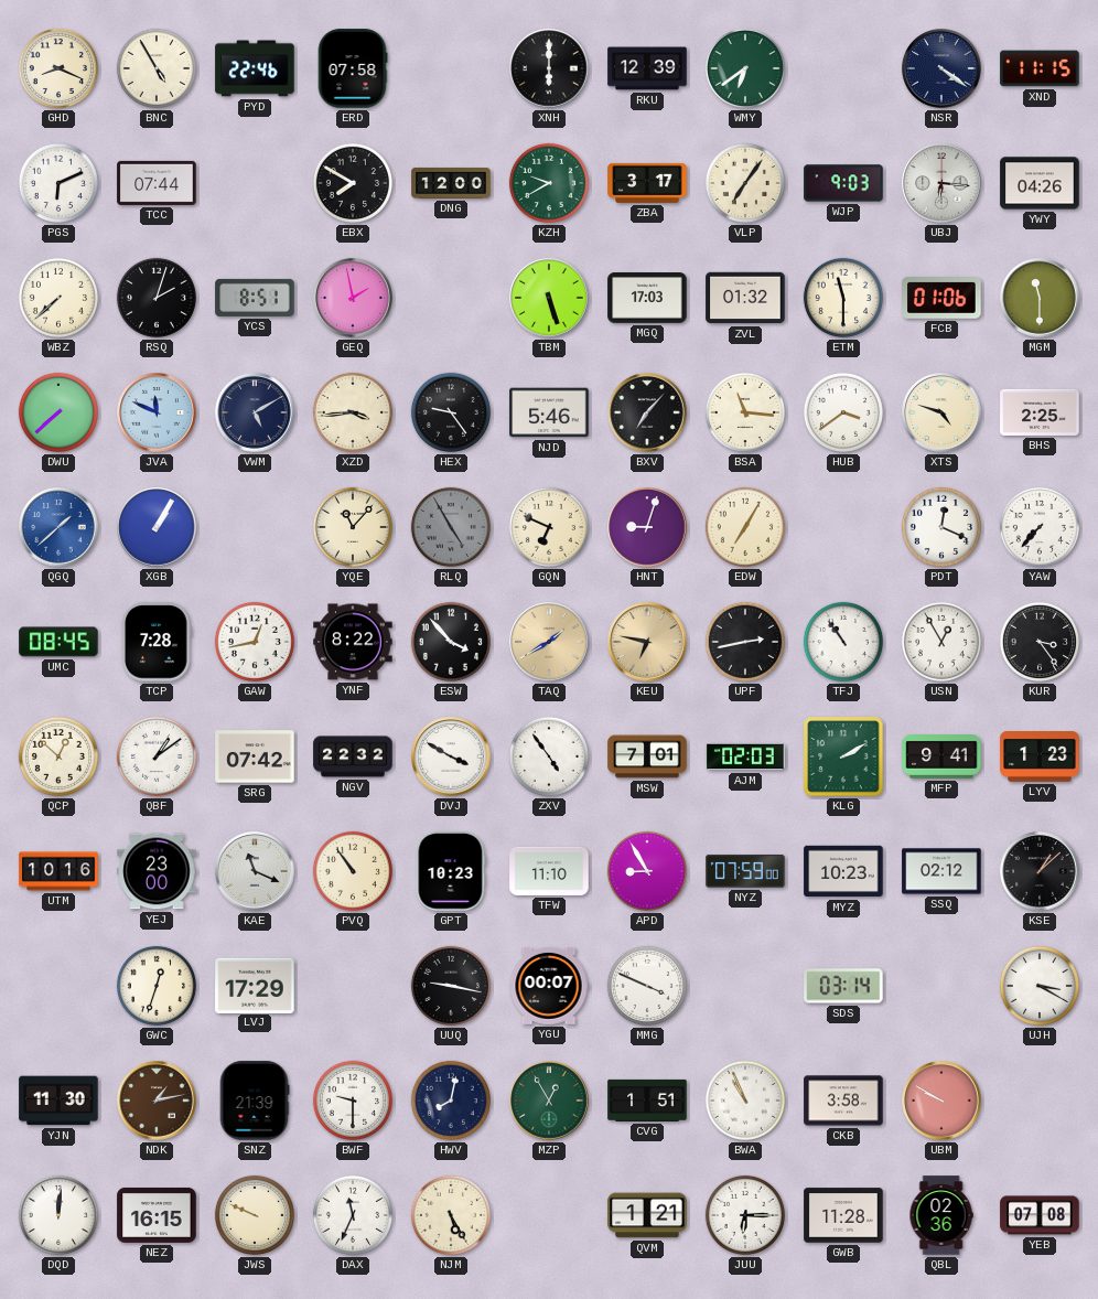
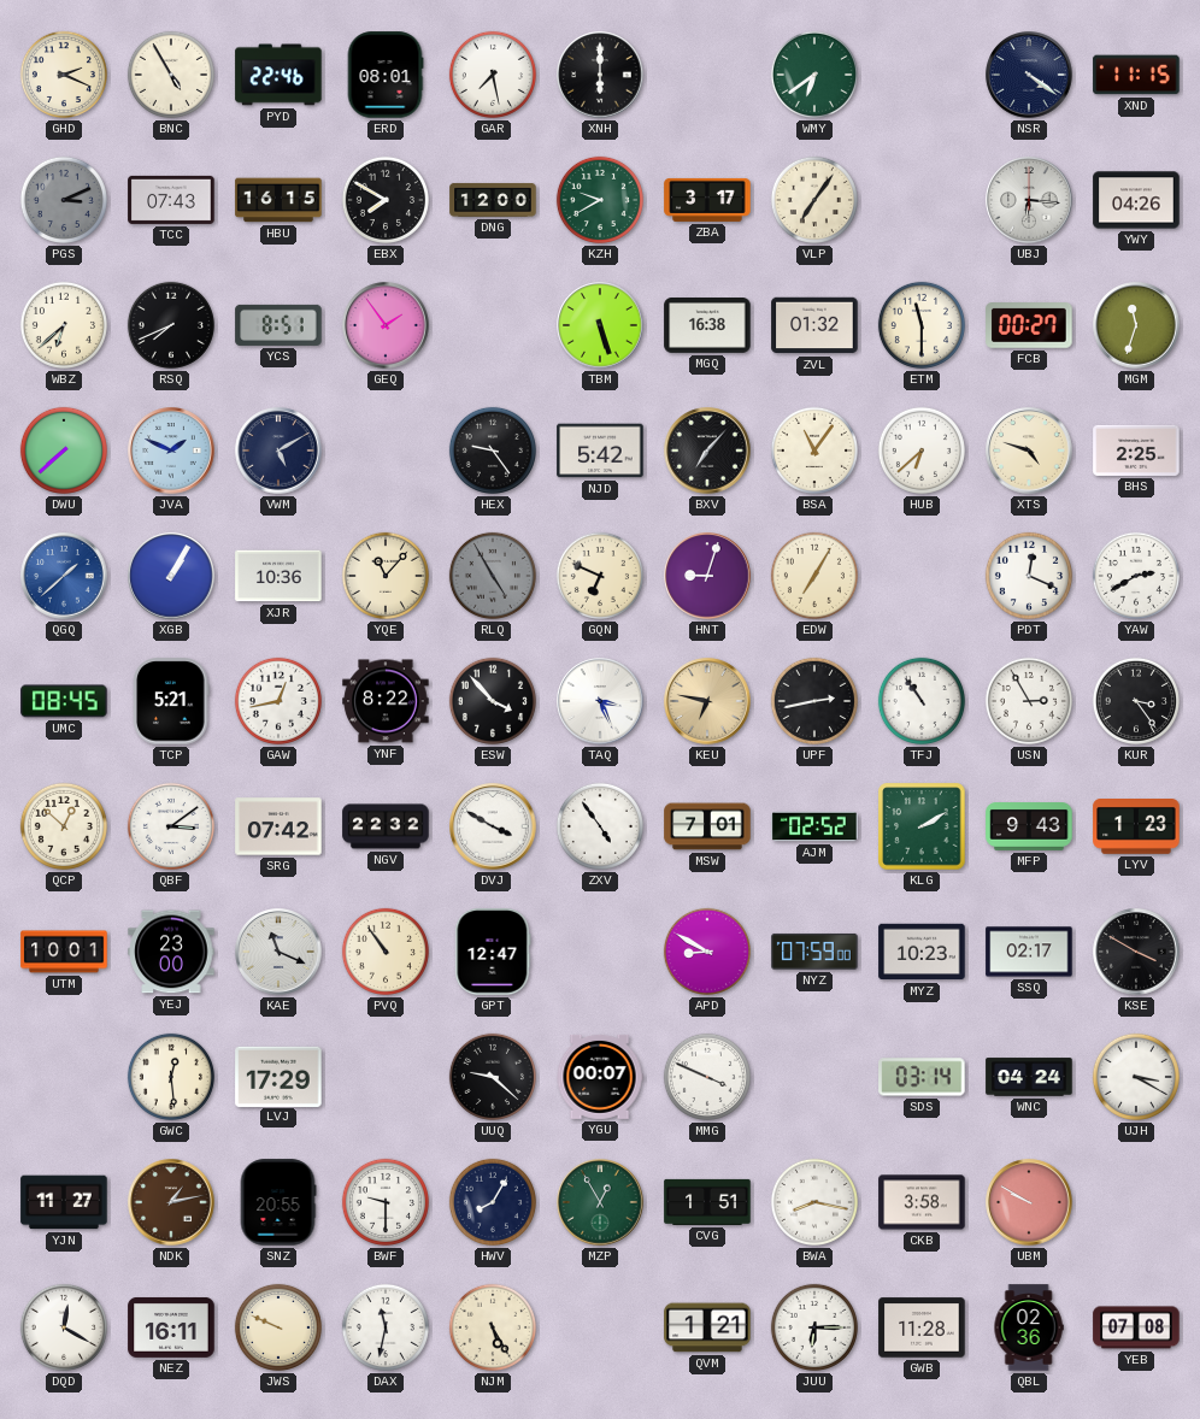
GHD: 8:19 -> 2:19
ERD: 07:58 -> 08:01
GAR: none -> 7:28
RKU: 12:39 -> none
PGS: 6:11 -> 3:11
PGS dial: white -> grey
TCC: 07:44 -> 07:43
HBU: none -> 16:15
WJP: 9:03 -> none
WBZ: 7:38 -> 6:38
RSQ: 2:03 -> 7:41
GEQ: 1:58 -> 1:54
MGQ: 17:03 -> 16:38
FCB: 01:06 -> 00:27
MGM: 11:30 -> 11:33
JVA: 11:49 -> 1:49
XZD: 3:44 -> none
NJD: 5:46 -> 5:42
BSA: 11:16 -> 11:06
HUB: 3:39 -> 6:38
XJR: none -> 10:36
YAW: 7:37 -> 2:40
TCP: 7:28 -> 5:21
TAQ: 1:40 -> 3:26
TAQ dial: champagne -> white
USN: 12:55 -> 2:55
QBF: 1:09 -> 3:09
AJM: 02:03 -> 02:52
MFP: 9:41 -> 9:43
UTM: 10:16 -> 10:01
GPT: 10:23 -> 12:47
TFW: 11:10 -> none
APD: 8:55 -> 8:50
SSQ: 02:12 -> 02:17
KSE: 1:08 -> 3:50
GWC: 12:33 -> 12:29
UUQ: 9:17 -> 9:22
WNC: none -> 04:24
YJN: 11:30 -> 11:27
SNZ: 21:39 -> 20:55
HWV: 8:02 -> 8:05
BWA: 10:56 -> 8:17
DQD: 12:01 -> 12:20
NEZ: 16:15 -> 16:11
DAX: 11:34 -> 11:32
